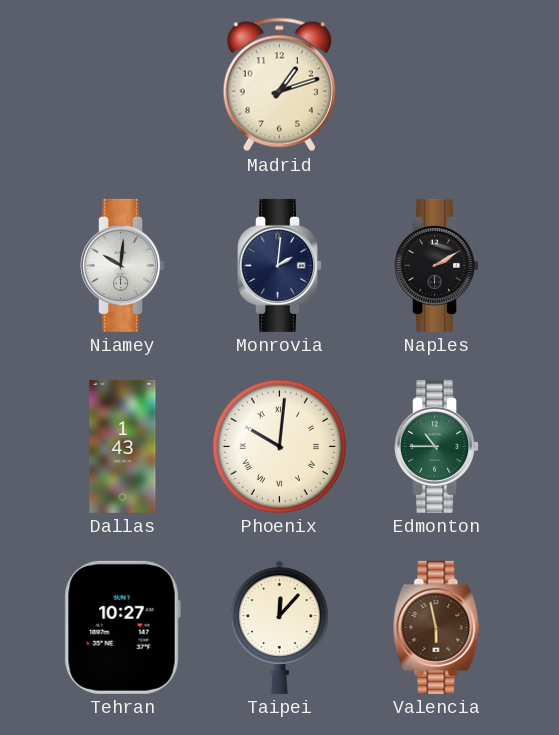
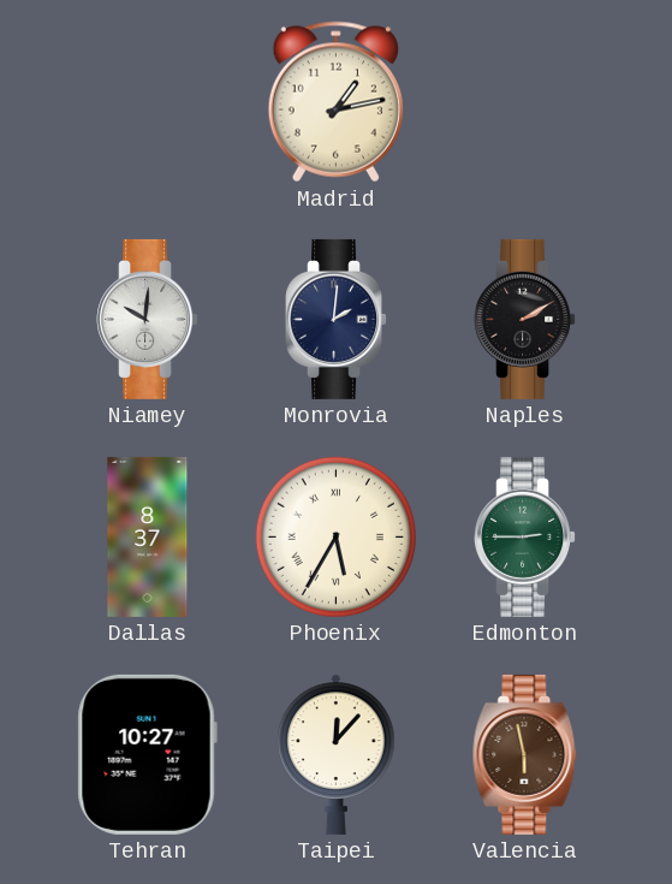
Madrid: 1:12 -> 1:13
Dallas: 1:43 -> 8:37
Phoenix: 10:01 -> 5:35
Edmonton: 10:45 -> 2:45
